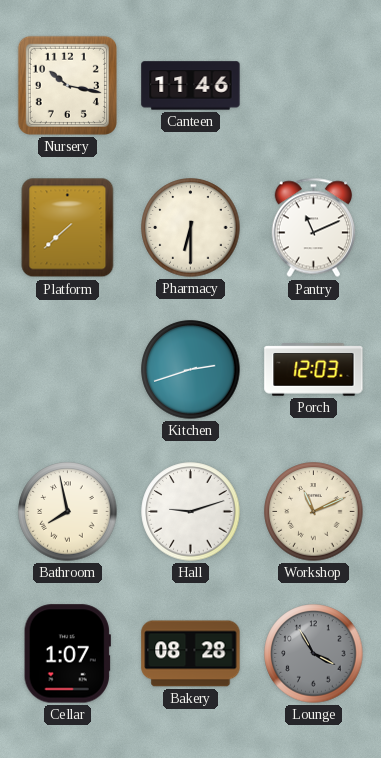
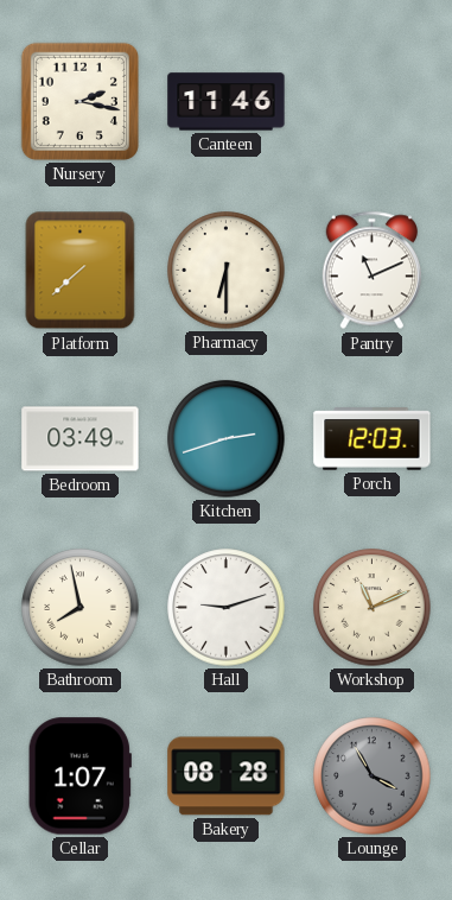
Nursery: 10:17 -> 2:17
Bedroom: none -> 03:49
